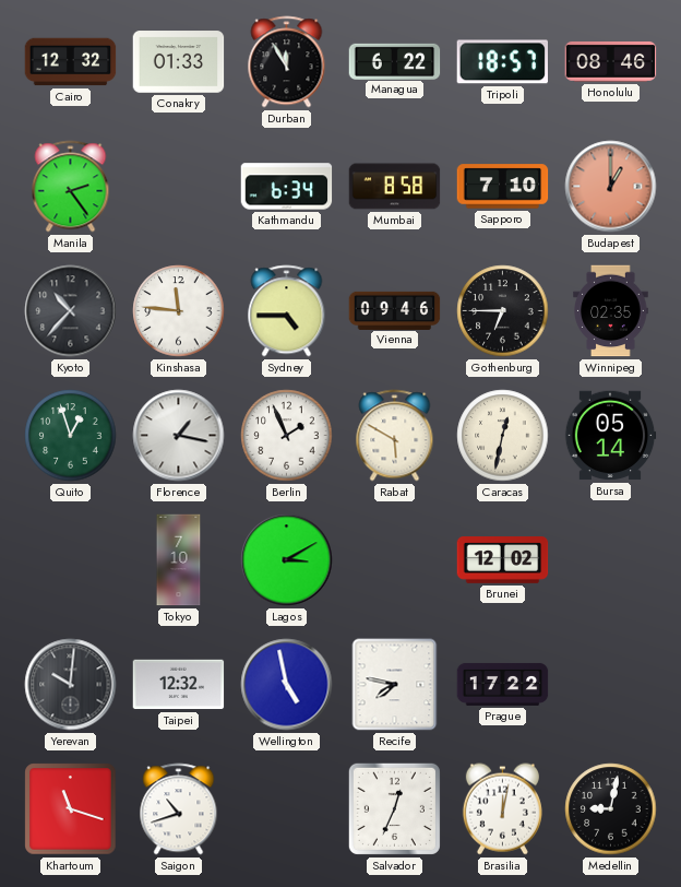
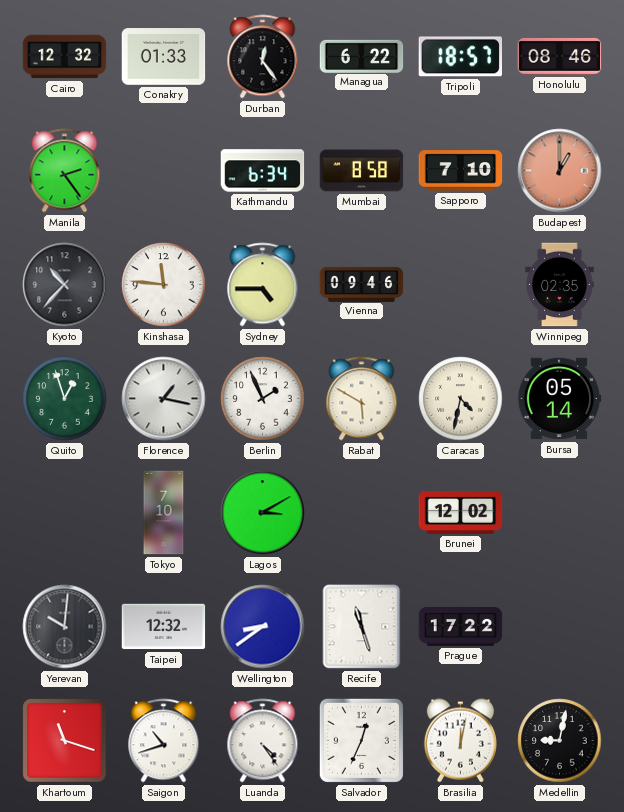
Durban: 11:55 -> 12:24
Gothenburg: 6:45 -> none
Caracas: 12:32 -> 4:32
Wellington: 4:58 -> 8:39
Recife: 7:47 -> 11:27
Luanda: none -> 4:24
